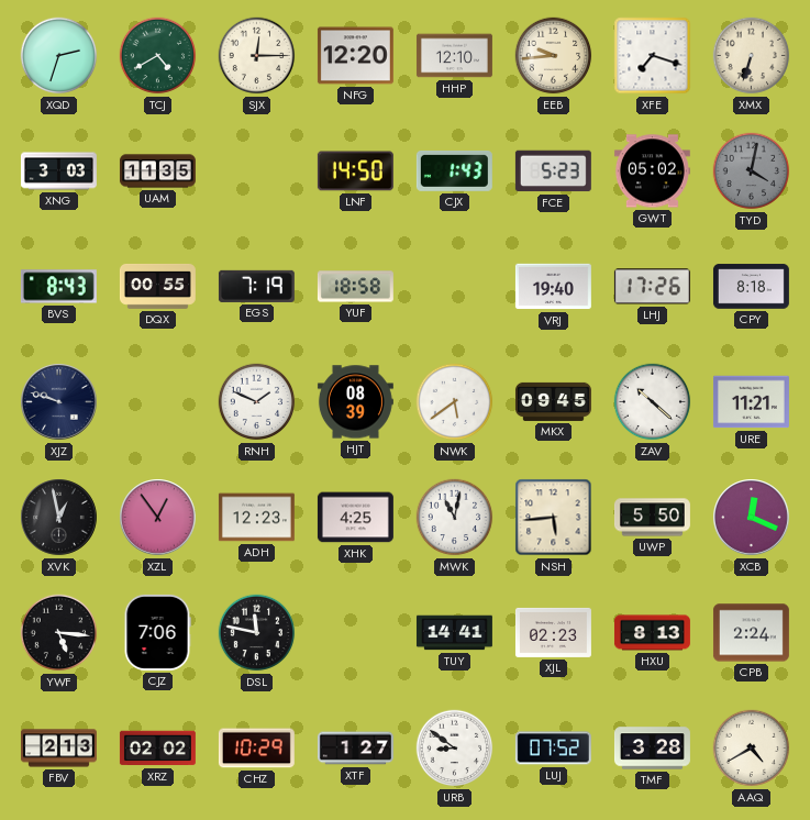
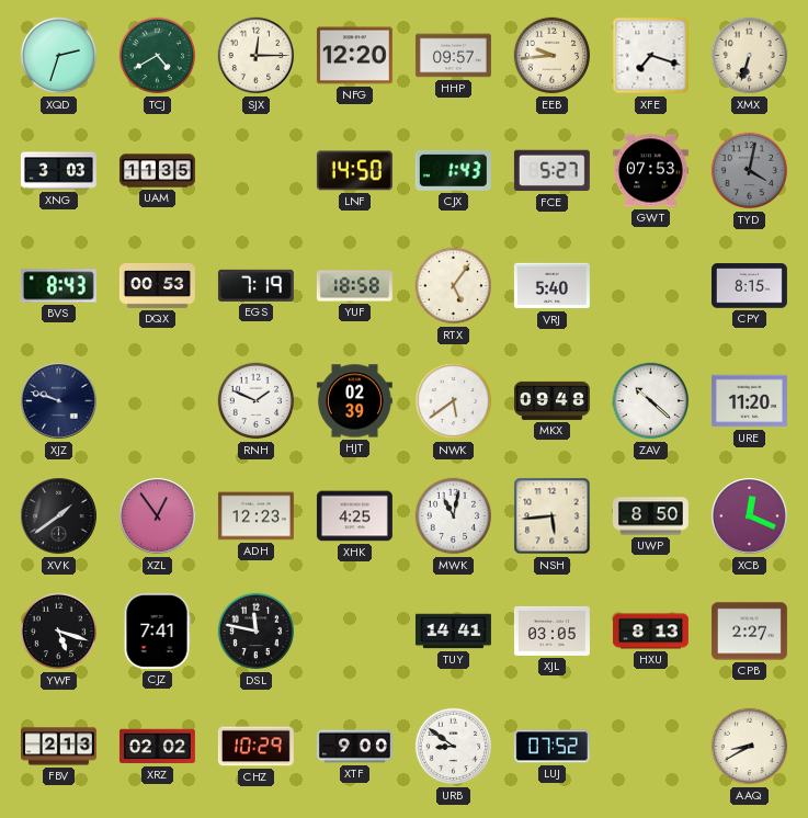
HHP: 12:10 -> 09:57
FCE: 5:23 -> 5:27
GWT: 05:02 -> 07:53
DQX: 00:55 -> 00:53
RTX: none -> 5:06
VRJ: 19:40 -> 5:40
LHJ: 17:26 -> none
CPY: 8:18 -> 8:15
HJT: 08:39 -> 02:39
MKX: 09:45 -> 09:48
URE: 11:21 -> 11:20
XVK: 12:58 -> 1:39
UWP: 5:50 -> 8:50
YWF: 5:16 -> 5:18
CJZ: 7:06 -> 7:41
XJL: 02:23 -> 03:05
CPB: 2:24 -> 2:27
XTF: 1:27 -> 9:00
TMF: 3:28 -> none
AAQ: 4:40 -> 8:40
